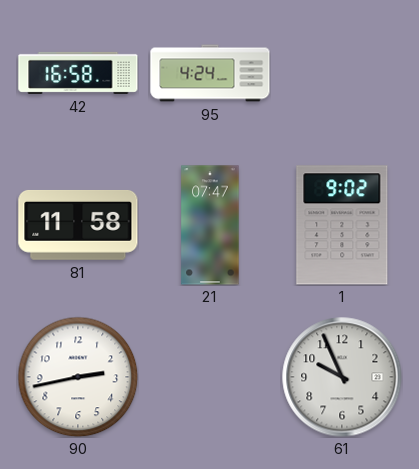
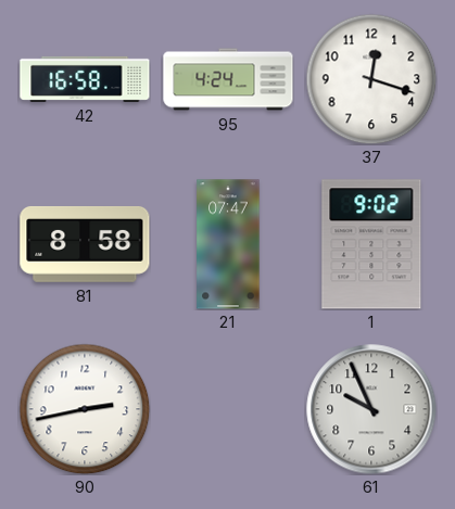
37: none -> 12:18
81: 11:58 -> 8:58
